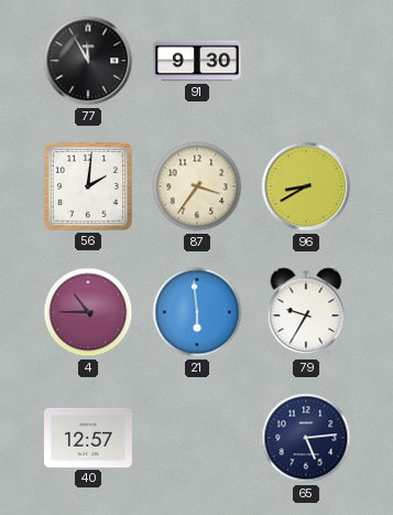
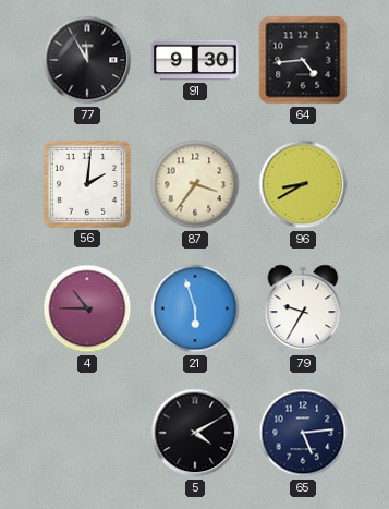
64: none -> 4:44
21: 5:59 -> 5:57
40: 12:57 -> none
5: none -> 4:10
